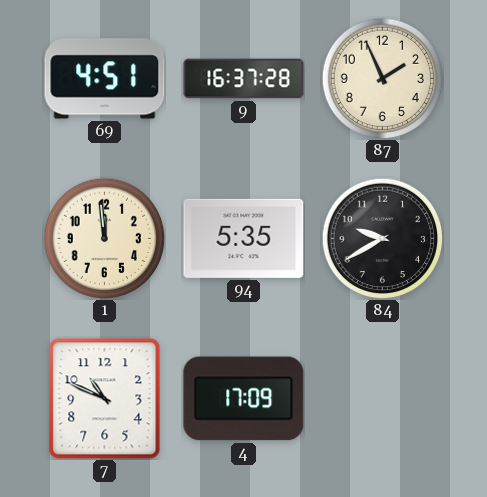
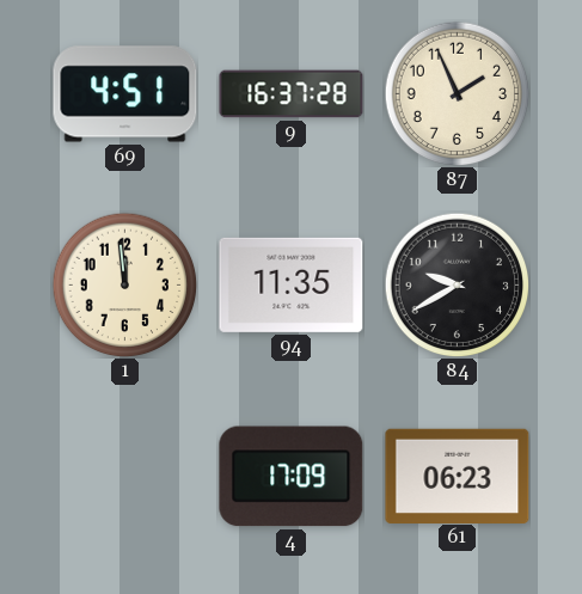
94: 5:35 -> 11:35
7: 10:49 -> none
61: none -> 06:23
